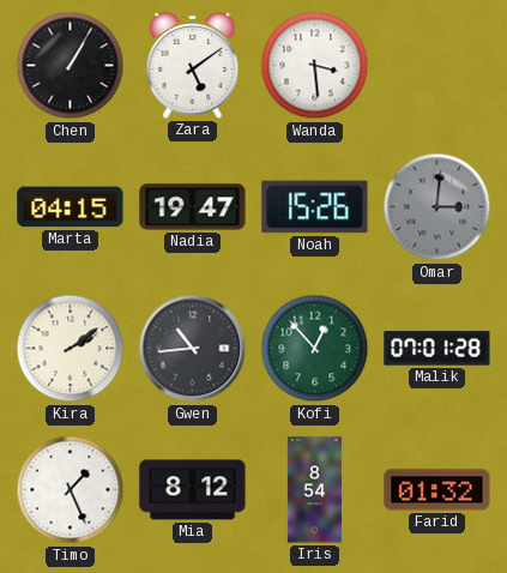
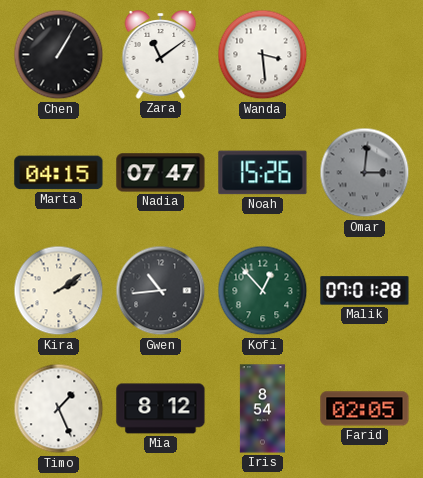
Zara: 5:09 -> 11:09
Nadia: 19:47 -> 07:47
Farid: 01:32 -> 02:05
